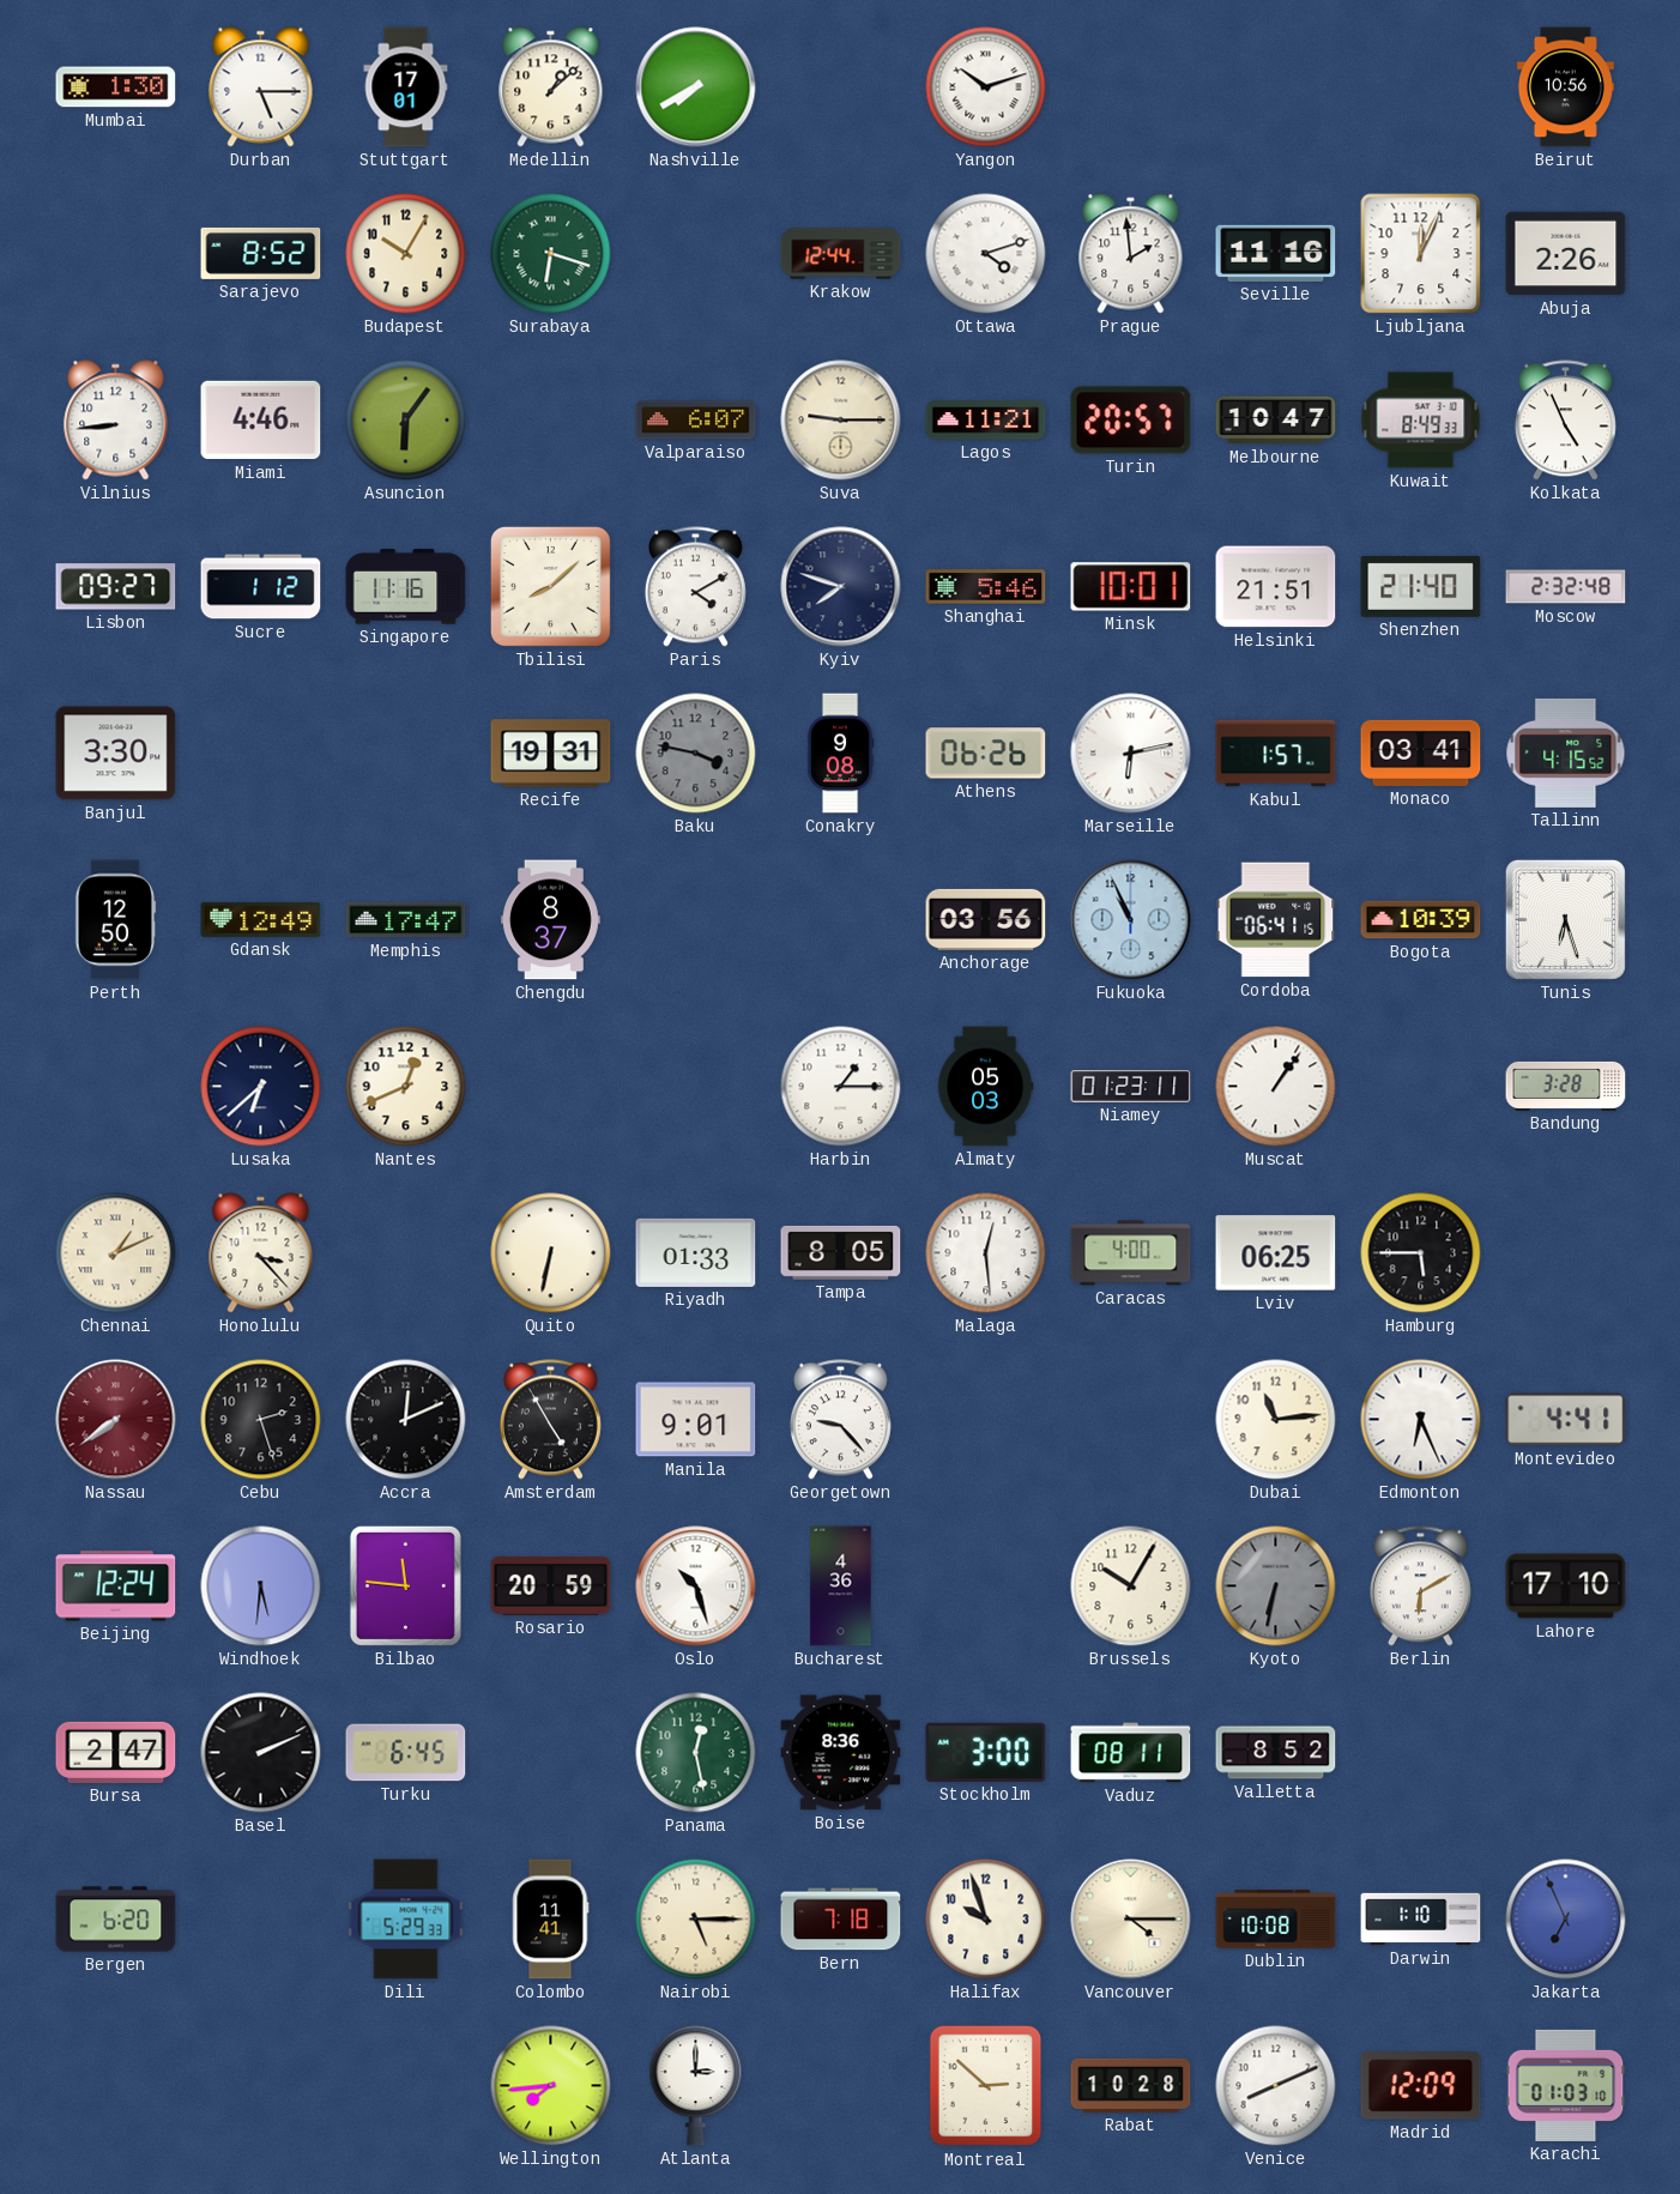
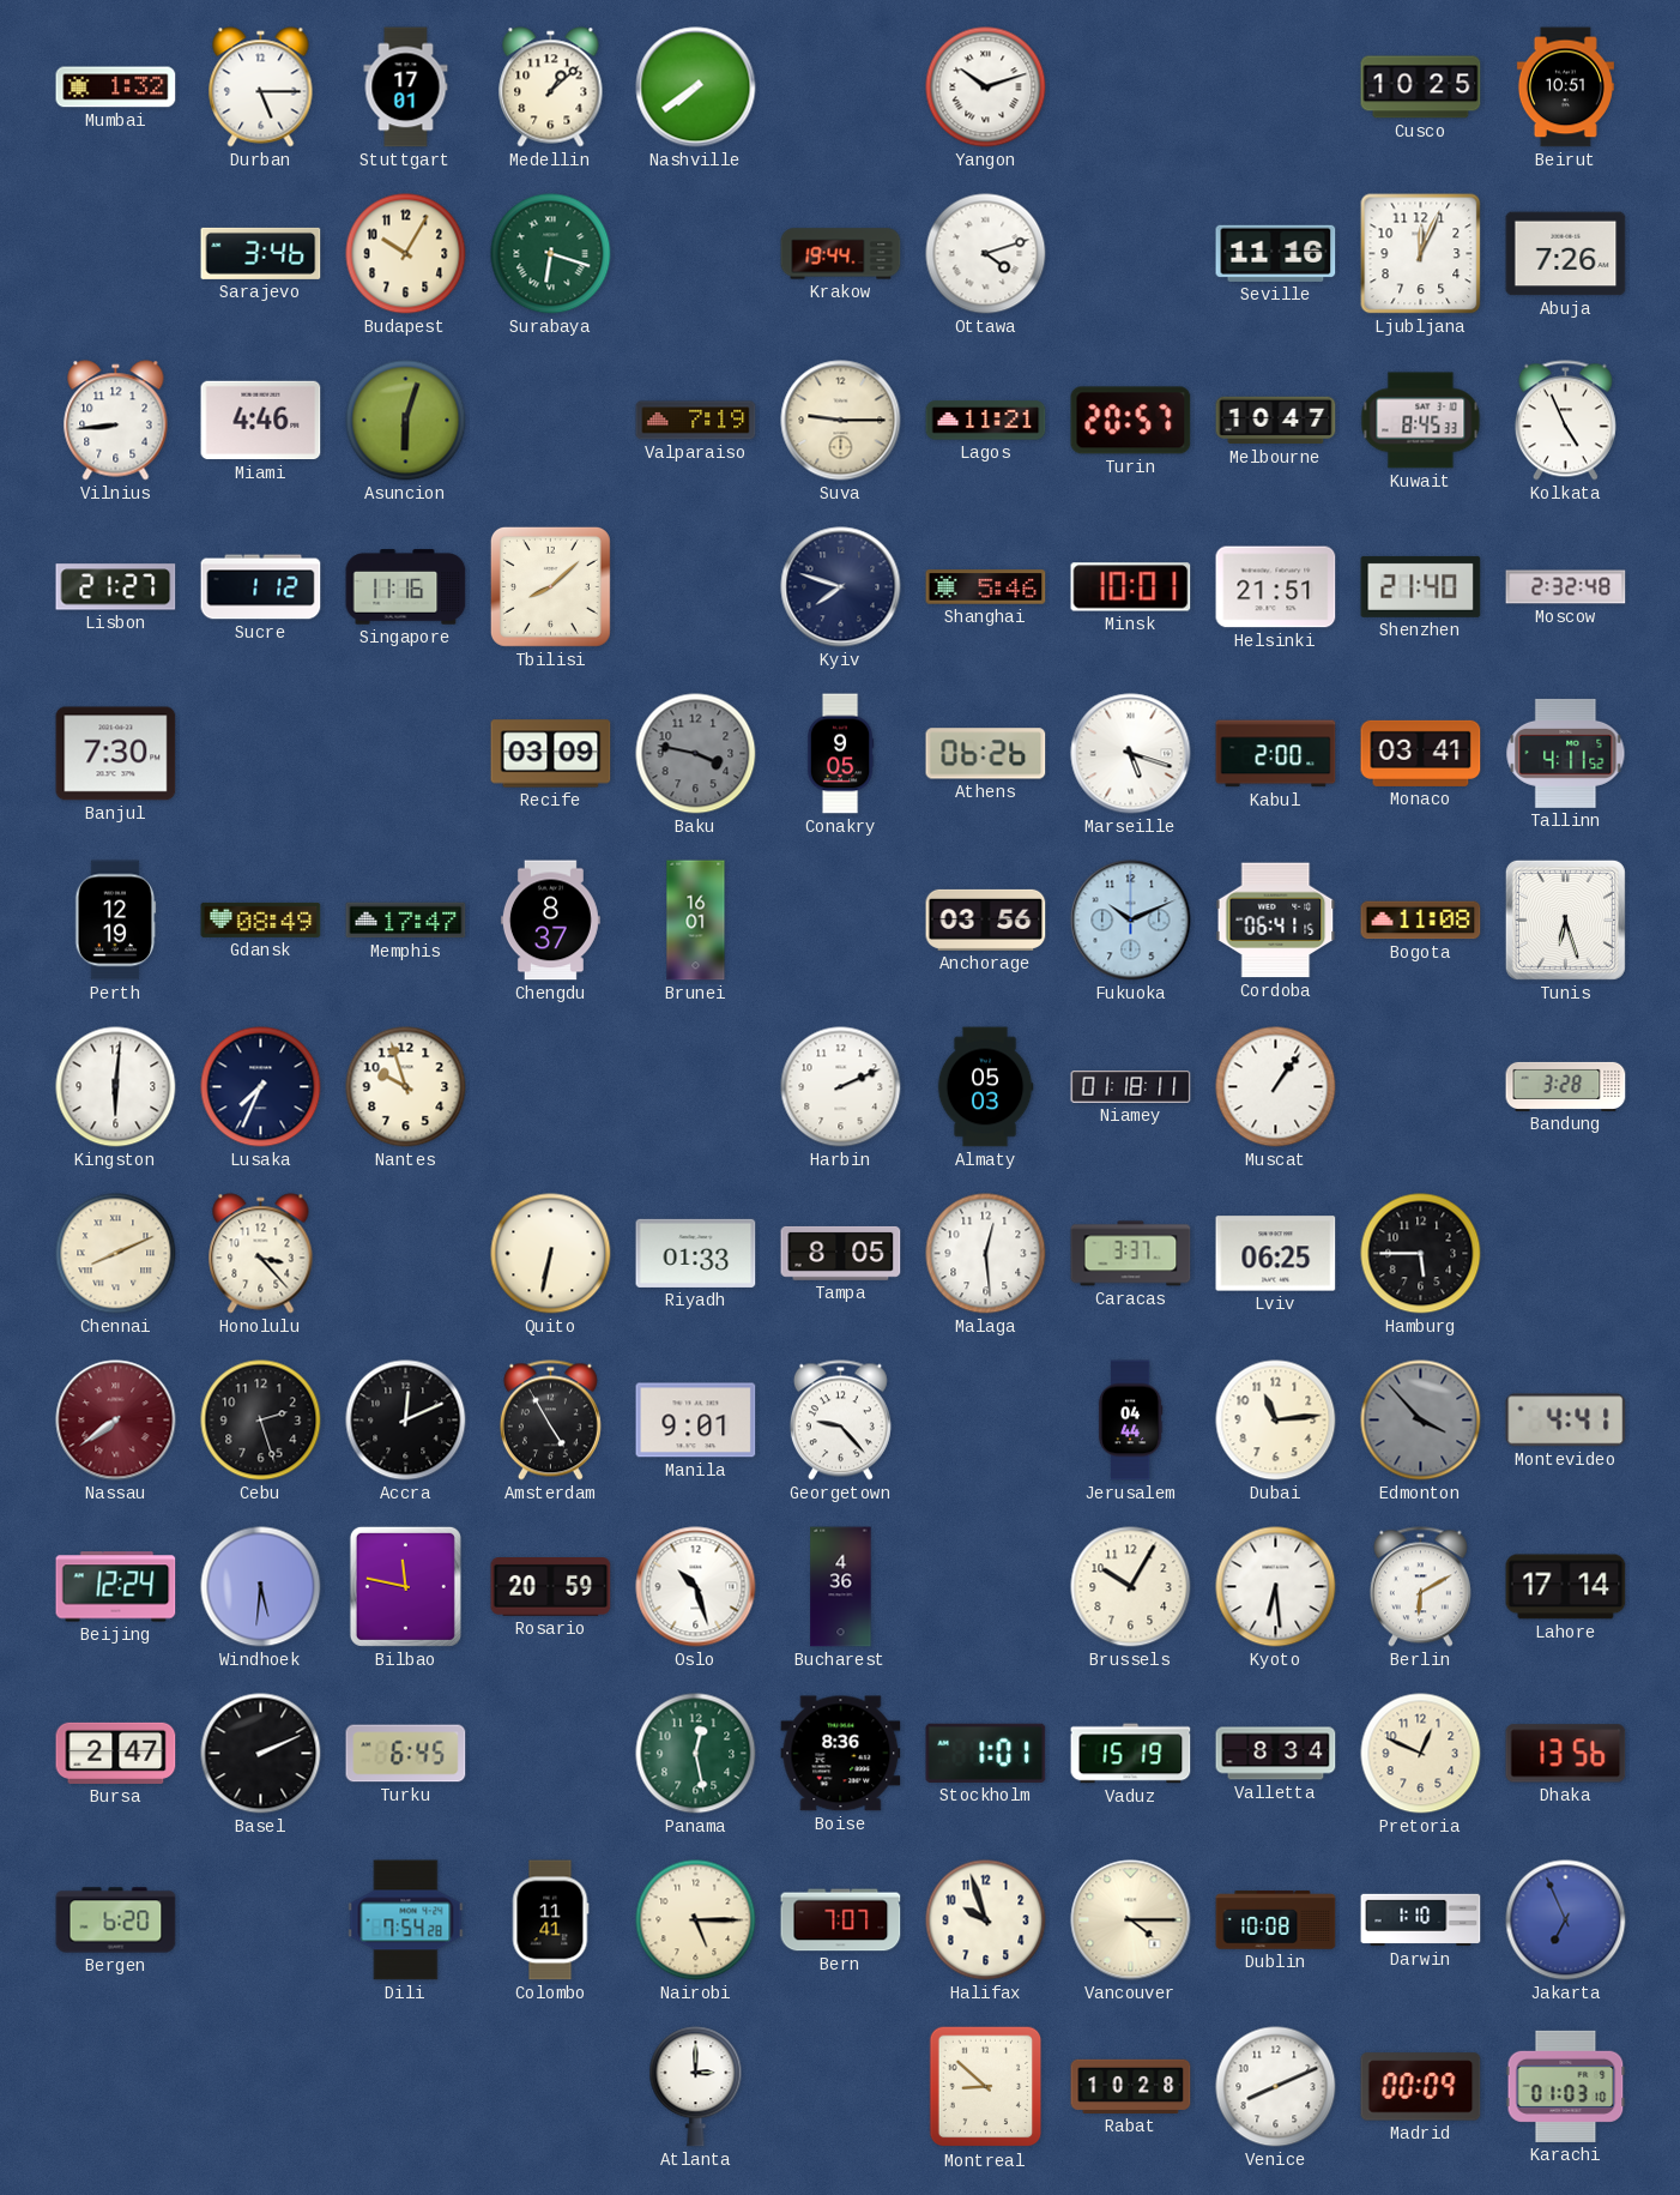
Mumbai: 1:30 -> 1:32
Nashville: 7:40 -> 7:39
Cusco: none -> 10:25
Beirut: 10:56 -> 10:51
Sarajevo: 8:52 -> 3:46
Krakow: 12:44 -> 19:44
Prague: 1:59 -> none
Abuja: 2:26 -> 7:26
Asuncion: 6:06 -> 6:03
Valparaiso: 6:07 -> 7:19
Kuwait: 8:49 -> 8:45
Lisbon: 09:27 -> 21:27
Paris: 4:10 -> none
Banjul: 3:30 -> 7:30
Recife: 19:31 -> 03:09
Conakry: 9:08 -> 9:05
Marseille: 6:13 -> 5:18
Kabul: 1:57 -> 2:00
Tallinn: 4:15 -> 4:11
Perth: 12:50 -> 12:19
Gdansk: 12:49 -> 08:49
Brunei: none -> 16:01
Fukuoka: 10:56 -> 10:11
Bogota: 10:39 -> 11:08
Kingston: none -> 6:01
Lusaka: 6:38 -> 7:34
Nantes: 12:41 -> 9:57
Harbin: 1:15 -> 2:11
Niamey: 01:23 -> 01:18
Chennai: 1:11 -> 8:11
Caracas: 4:00 -> 3:37
Jerusalem: none -> 04:44
Edmonton: 6:26 -> 3:53
Edmonton dial: white -> grey
Bilbao: 11:46 -> 11:47
Kyoto: 6:32 -> 6:29
Kyoto dial: grey -> white
Lahore: 17:10 -> 17:14
Stockholm: 3:00 -> 1:01
Vaduz: 08:11 -> 15:19
Valletta: 8:52 -> 8:34
Pretoria: none -> 12:49
Dhaka: none -> 13:56
Dili: 5:29 -> 7:54
Bern: 7:18 -> 7:07
Wellington: 7:44 -> none
Montreal: 2:52 -> 8:52
Madrid: 12:09 -> 00:09
